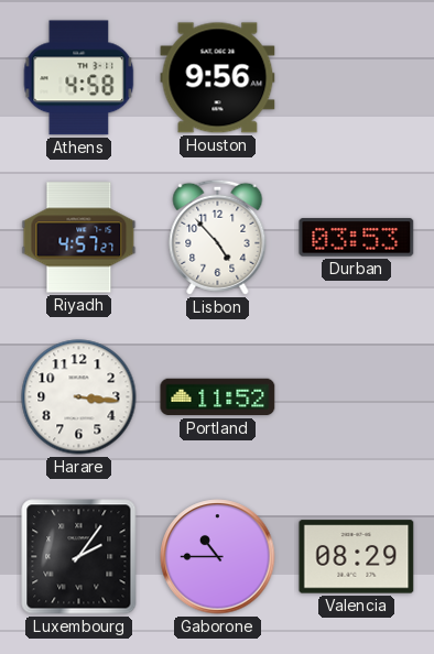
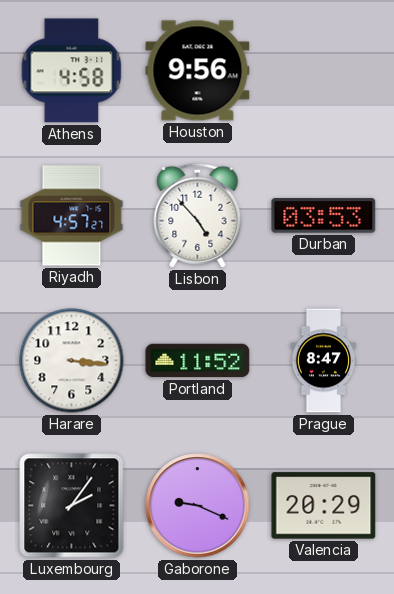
Prague: none -> 8:47
Gaborone: 10:45 -> 9:19
Valencia: 08:29 -> 20:29
